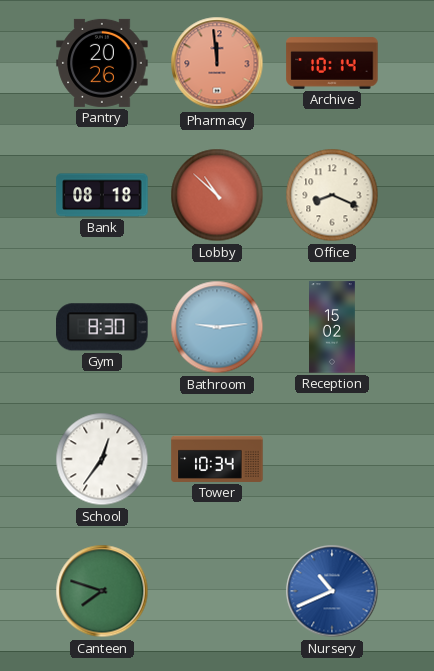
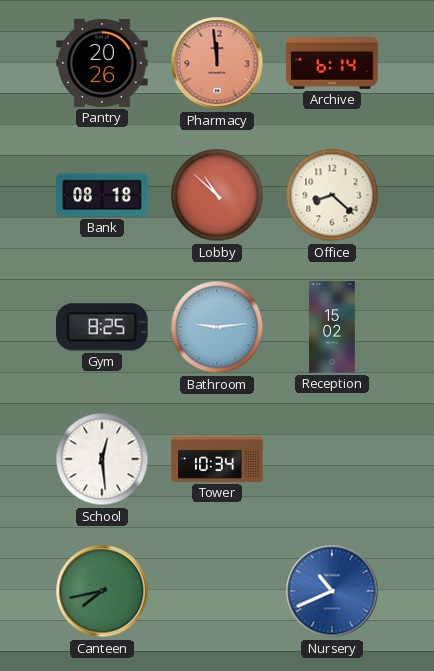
Archive: 10:14 -> 6:14
Office: 8:19 -> 8:22
Gym: 8:30 -> 8:25
School: 12:36 -> 12:29
Canteen: 7:48 -> 7:43
